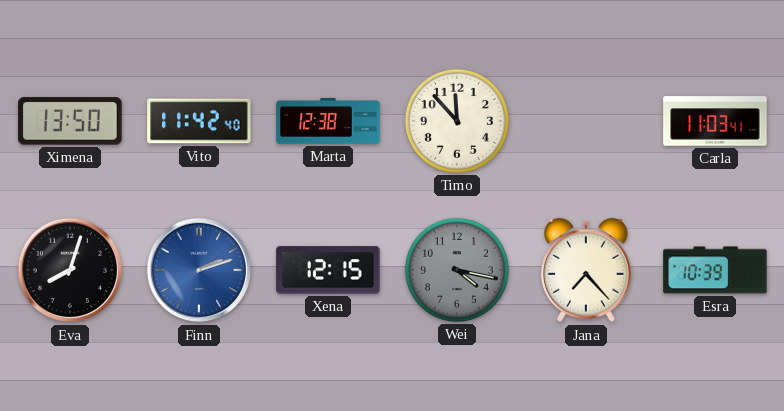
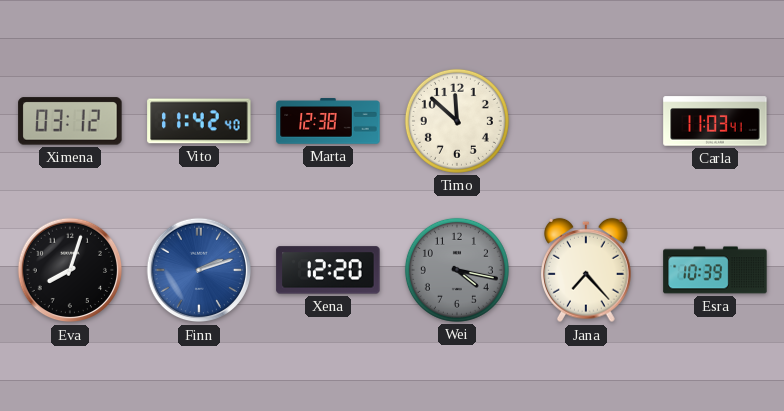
Ximena: 13:50 -> 03:12
Timo: 11:53 -> 11:52
Xena: 12:15 -> 12:20
